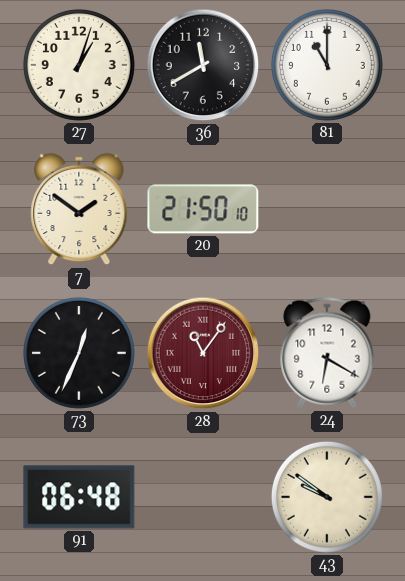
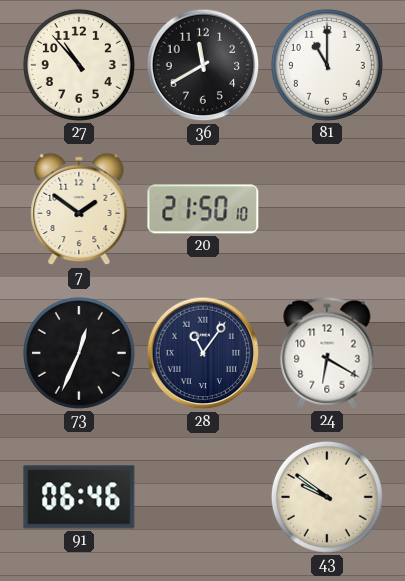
27: 1:03 -> 10:53
28 dial: burgundy -> navy
91: 06:48 -> 06:46
